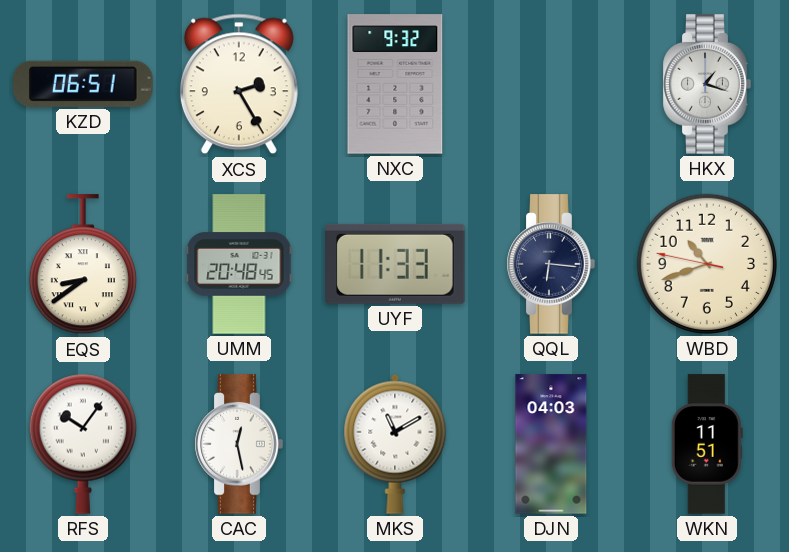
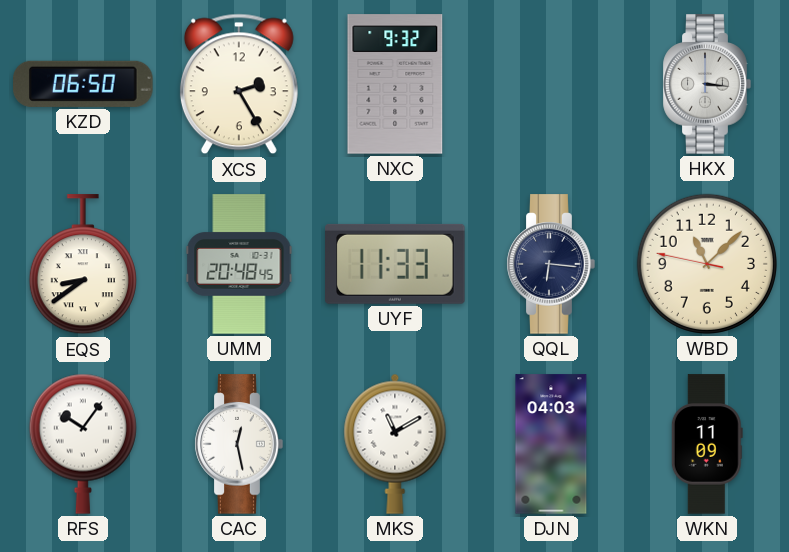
KZD: 06:51 -> 06:50
HKX: 1:18 -> 3:16
WBD: 10:41 -> 11:07
WKN: 11:51 -> 11:09
